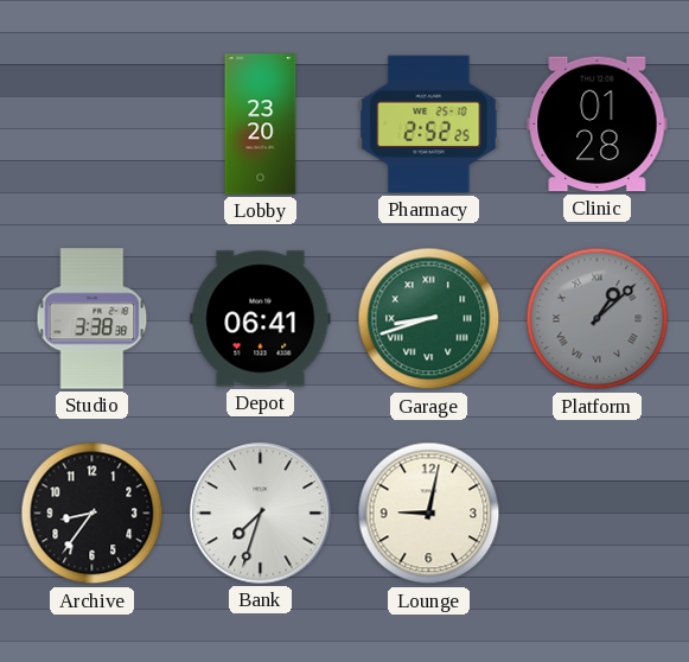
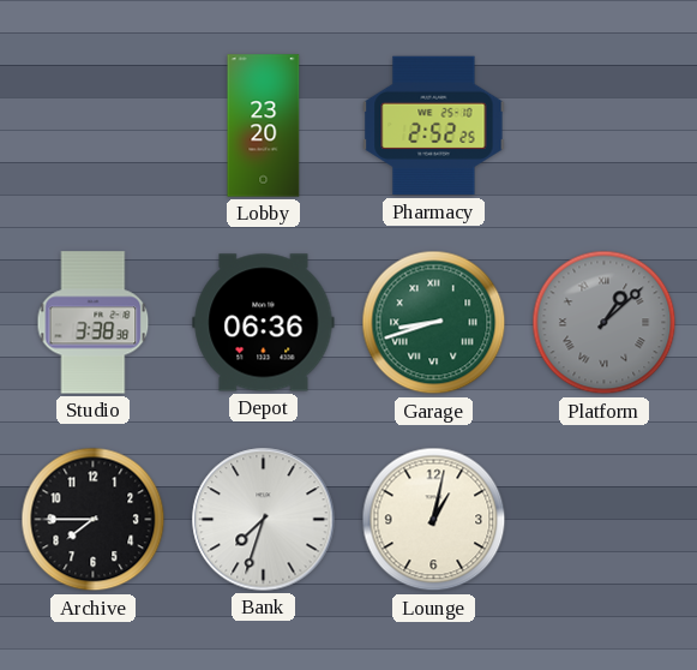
Clinic: 01:28 -> none
Depot: 06:41 -> 06:36
Archive: 8:36 -> 7:45
Lounge: 9:02 -> 1:02
